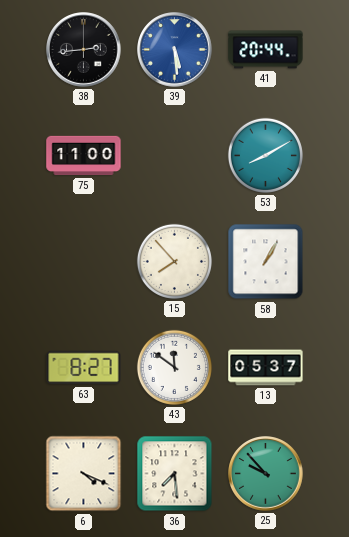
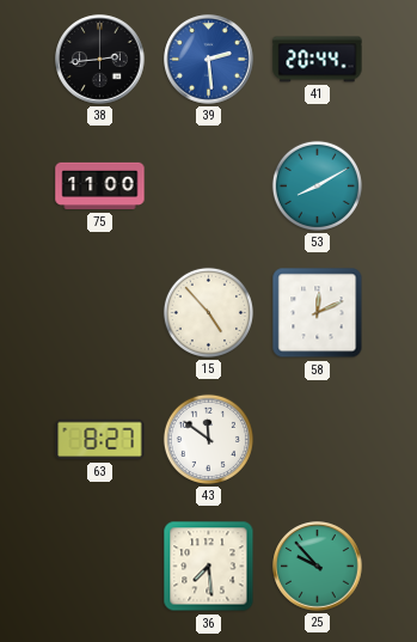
39: 5:29 -> 2:29
15: 7:53 -> 4:53
58: 1:05 -> 12:11
13: 05:37 -> none
6: 4:19 -> none
